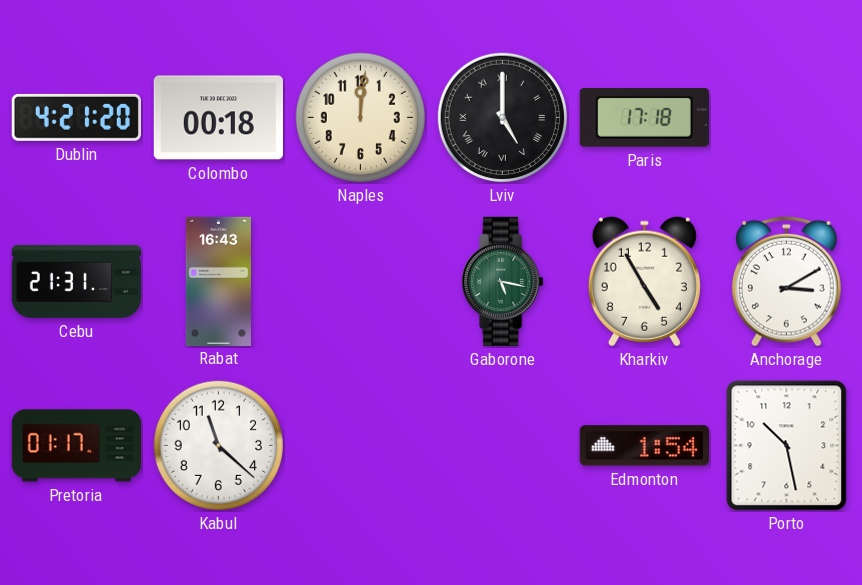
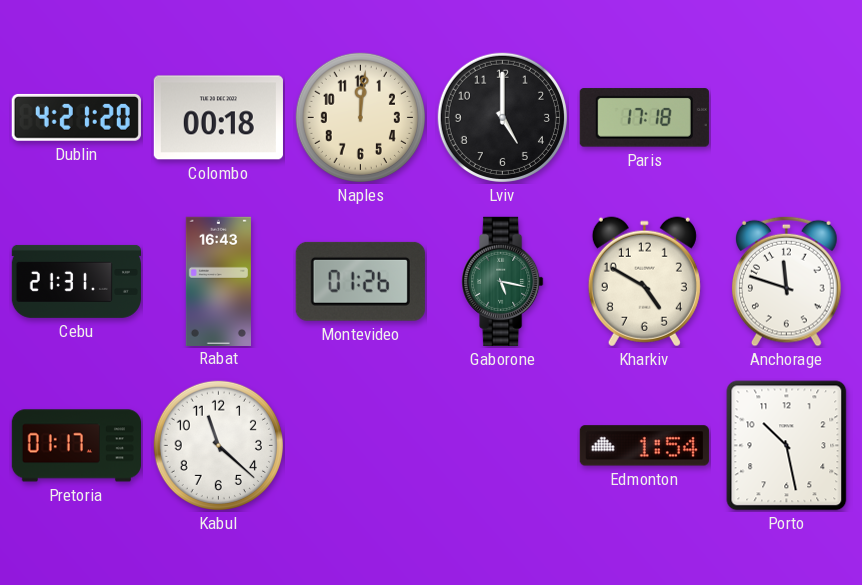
Lviv numerals: Roman -> Arabic
Montevideo: none -> 01:26
Kharkiv: 4:55 -> 4:50
Anchorage: 3:10 -> 11:48
